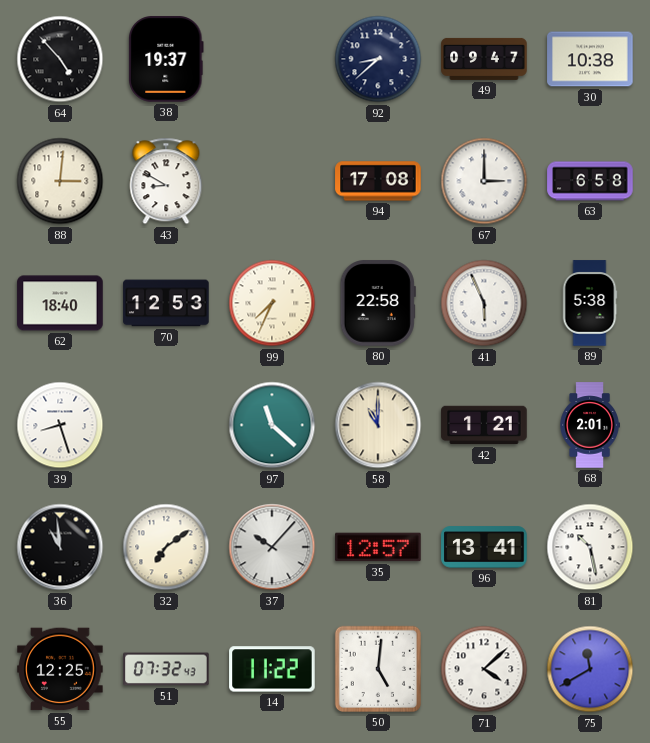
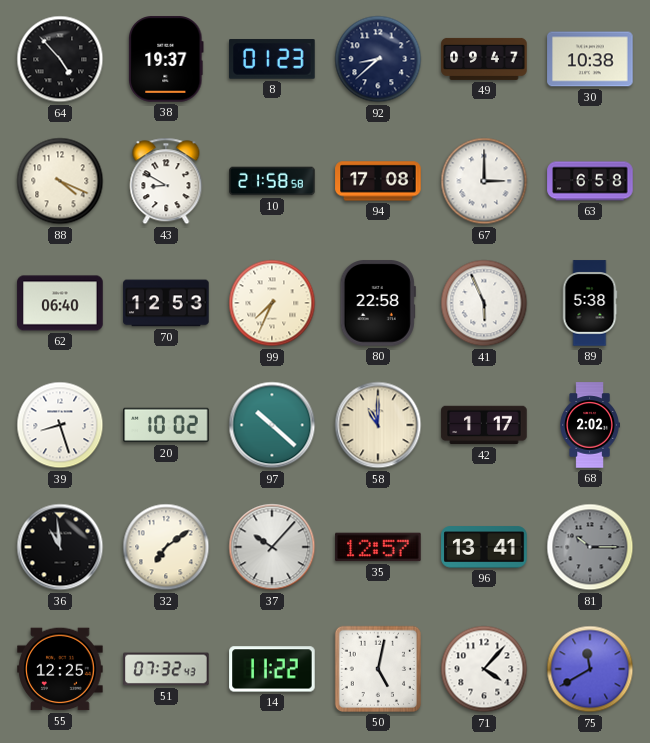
8: none -> 01:23
88: 3:01 -> 4:19
10: none -> 21:58
62: 18:40 -> 06:40
20: none -> 10:02
97: 11:22 -> 10:22
42: 1:21 -> 1:17
68: 2:01 -> 2:02
81: 10:28 -> 10:15
81 dial: white -> grey
50: 5:01 -> 5:02
71: 4:08 -> 4:07
